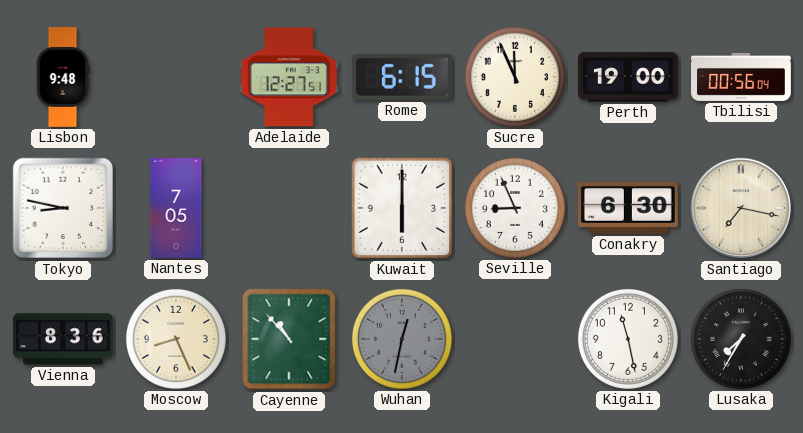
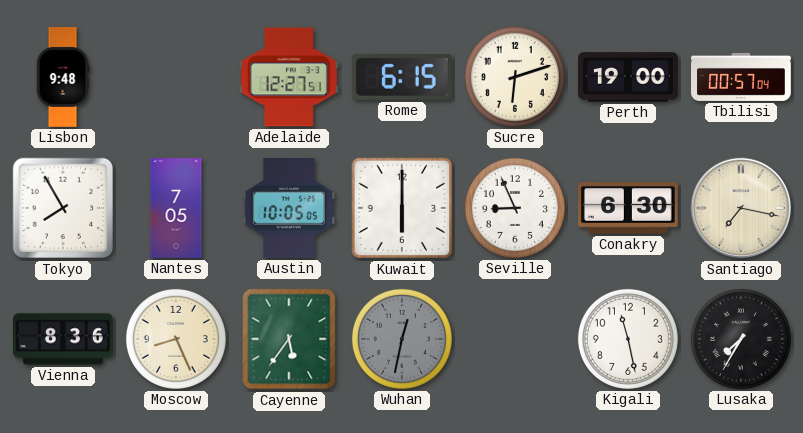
Sucre: 11:56 -> 6:12
Tbilisi: 00:56 -> 00:57
Tokyo: 8:47 -> 7:55
Austin: none -> 10:05
Cayenne: 10:53 -> 5:36
